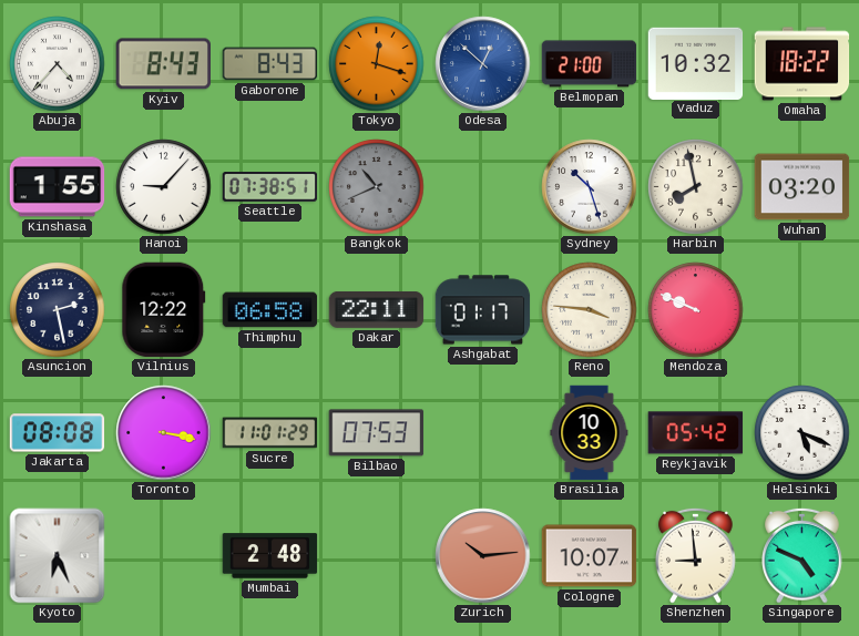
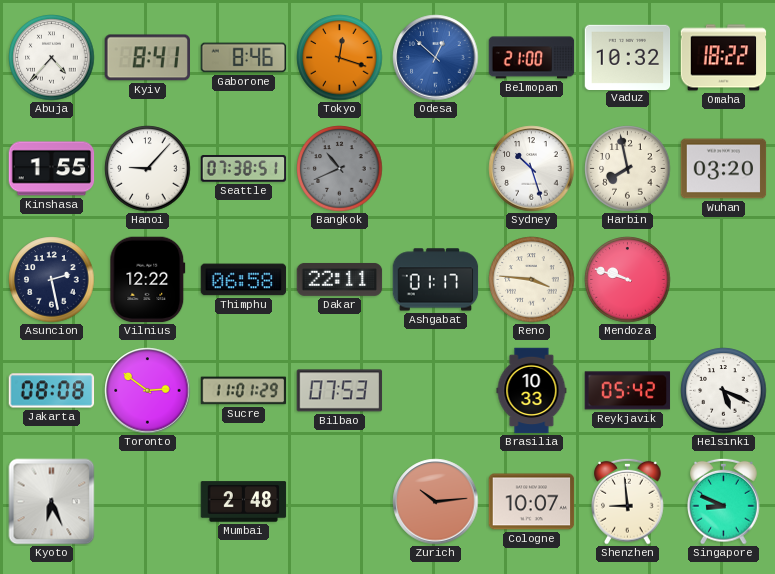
Kyiv: 8:43 -> 8:41
Gaborone: 8:43 -> 8:46
Mendoza: 9:49 -> 9:48
Toronto: 3:17 -> 2:51
Singapore: 4:49 -> 8:49
